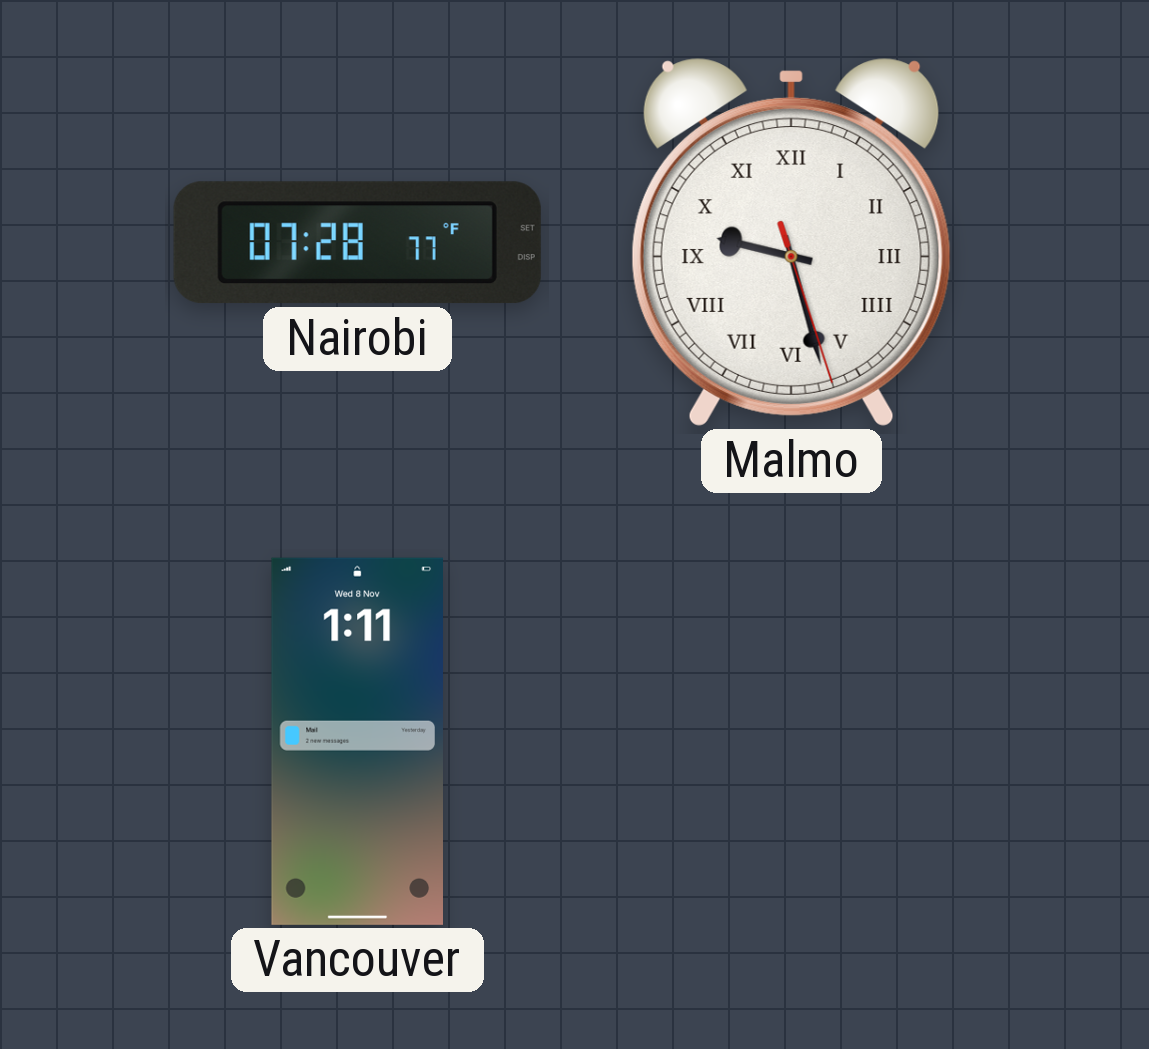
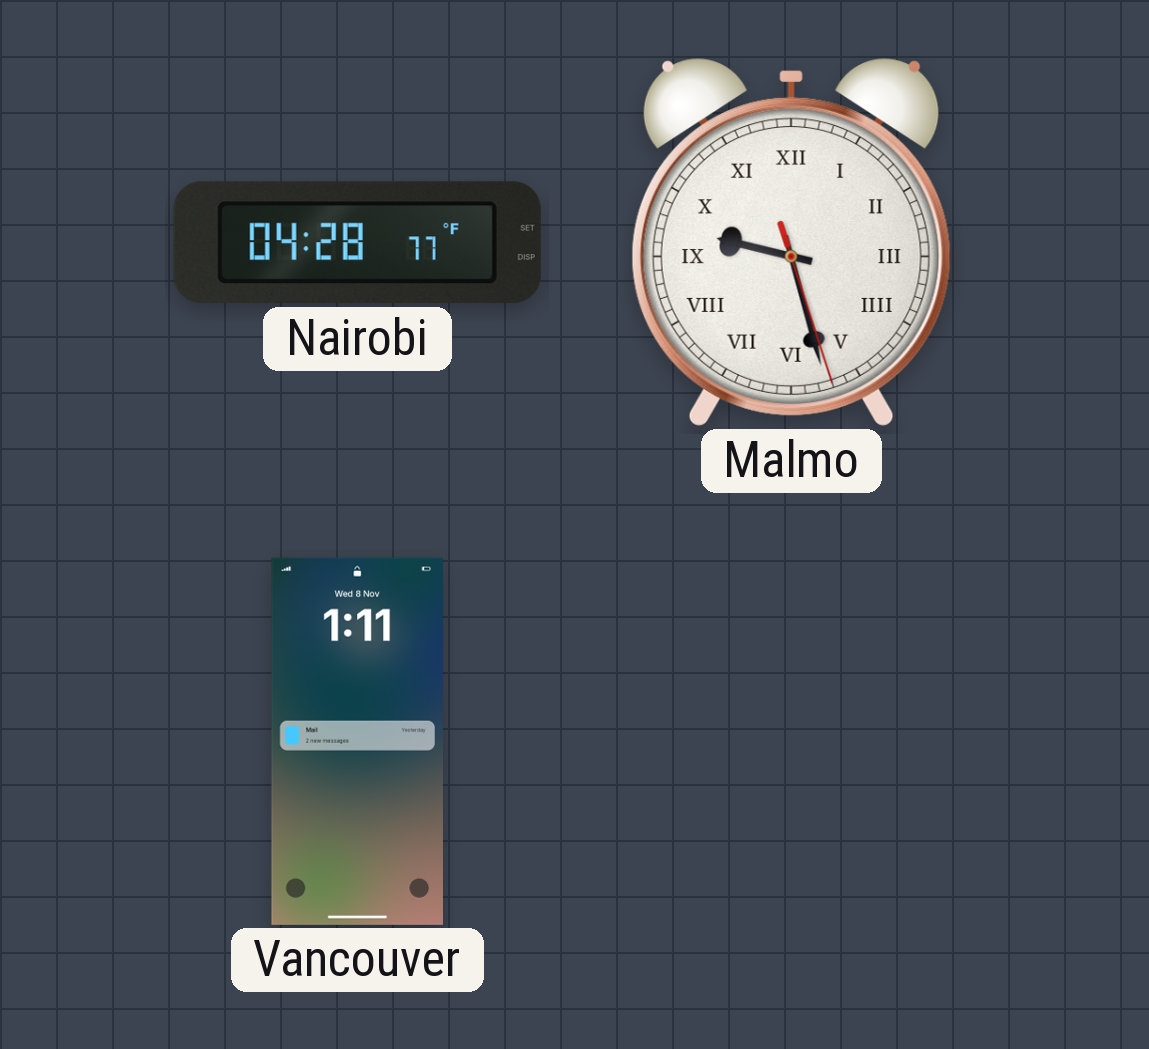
Nairobi: 07:28 -> 04:28
